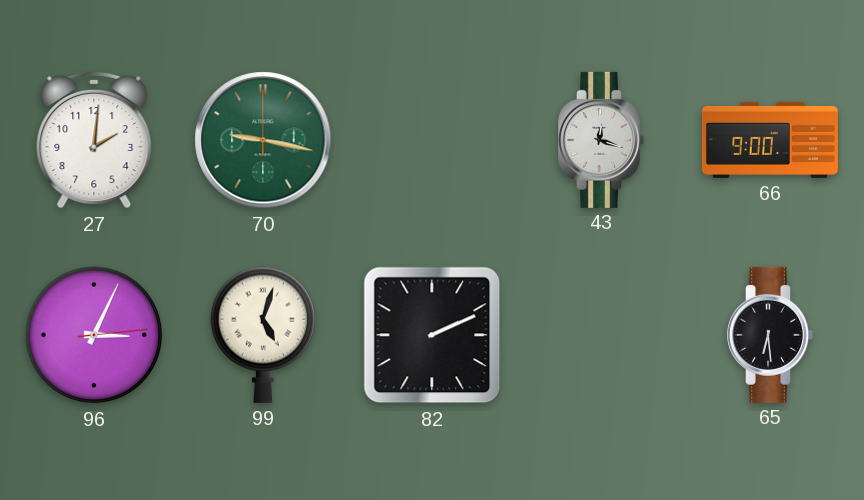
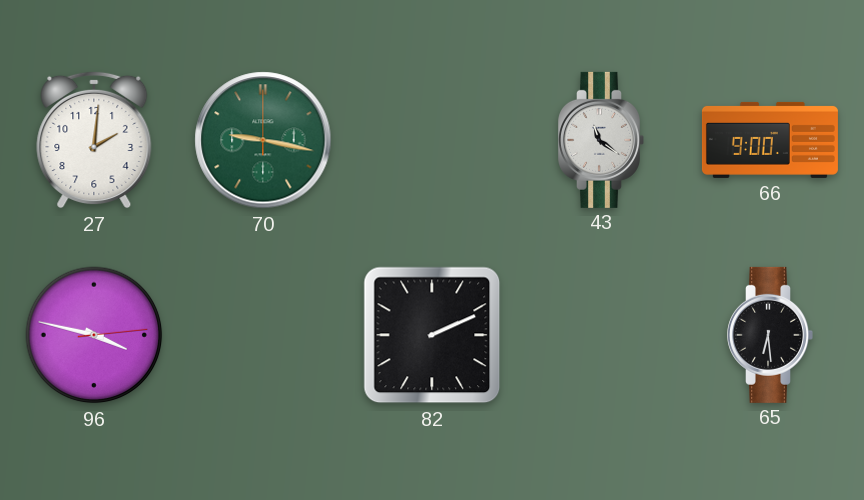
43: 12:18 -> 11:21
96: 3:04 -> 3:47
99: 5:03 -> none
